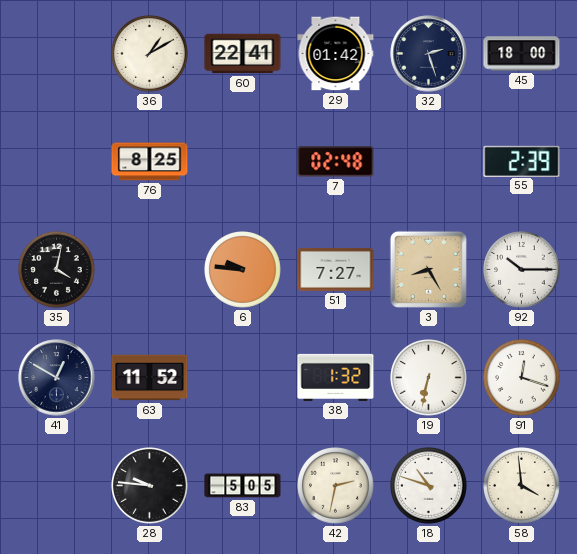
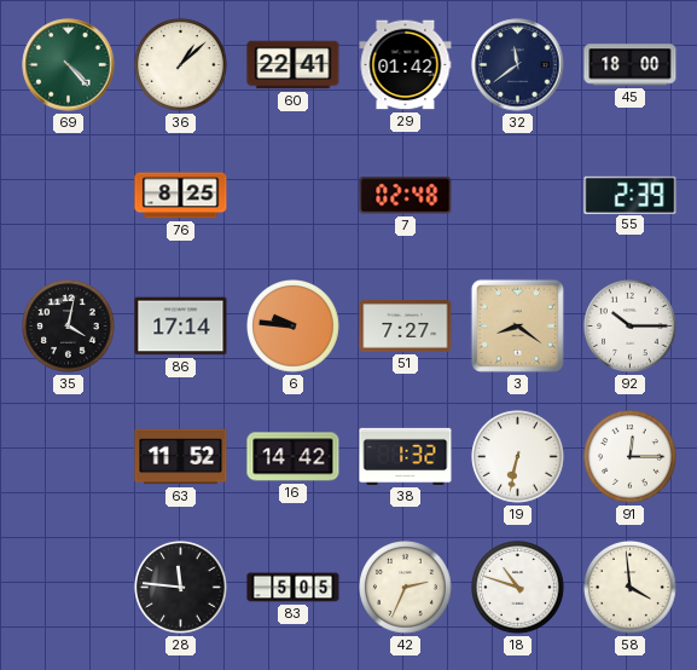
69: none -> 4:23
36: 1:10 -> 1:08
32: 2:27 -> 11:39
86: none -> 17:14
3: 8:25 -> 8:21
41: 12:50 -> none
16: none -> 14:42
91: 12:18 -> 12:15
28: 9:46 -> 11:46
42: 2:32 -> 2:34
